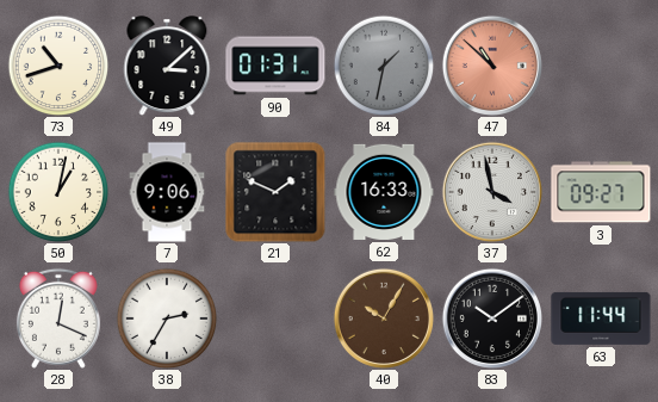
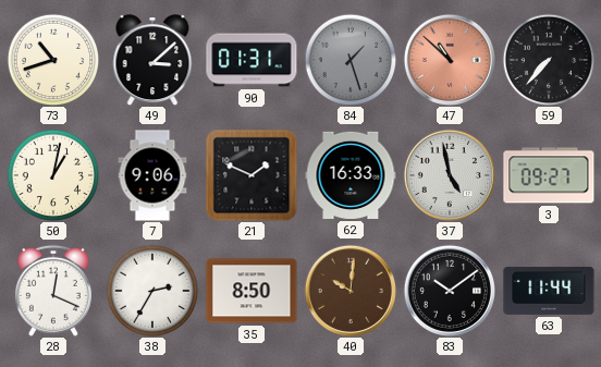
84: 1:32 -> 1:27
59: none -> 7:37
37: 3:58 -> 4:58
35: none -> 8:50
40: 10:05 -> 10:01
